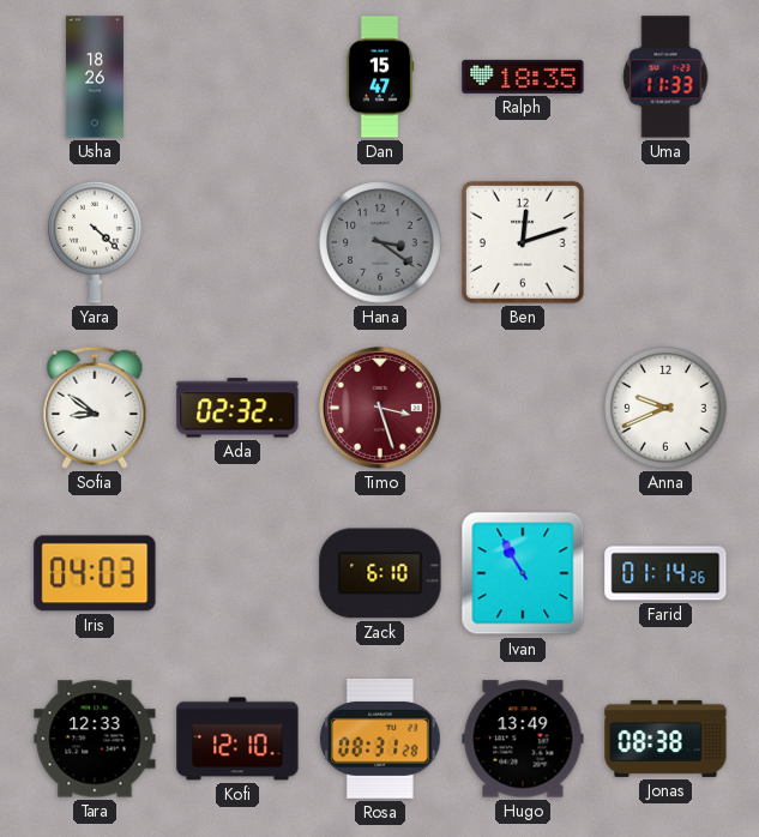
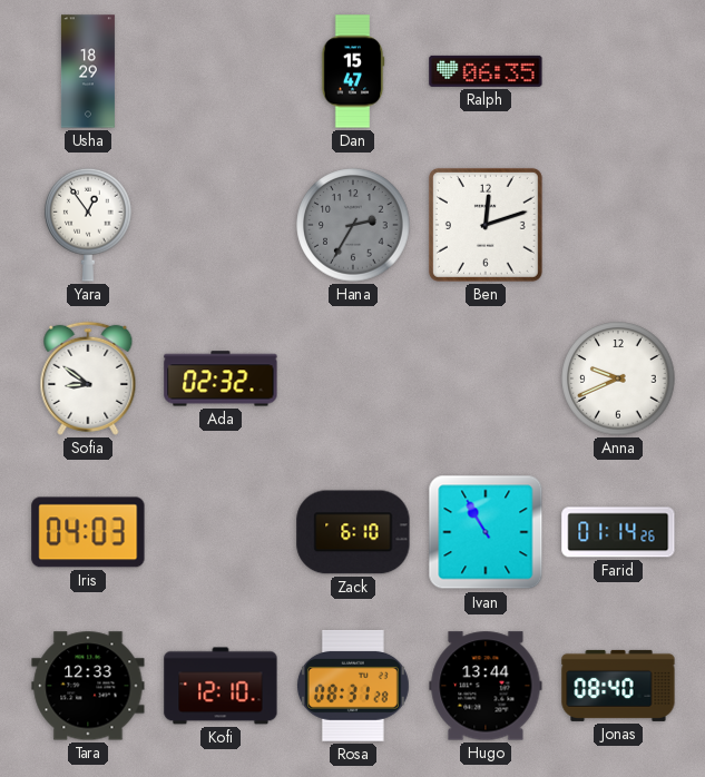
Usha: 18:26 -> 18:29
Ralph: 18:35 -> 06:35
Uma: 11:33 -> none
Yara: 4:22 -> 12:54
Hana: 3:21 -> 2:35
Timo: 3:27 -> none
Hugo: 13:49 -> 13:44
Jonas: 08:38 -> 08:40
